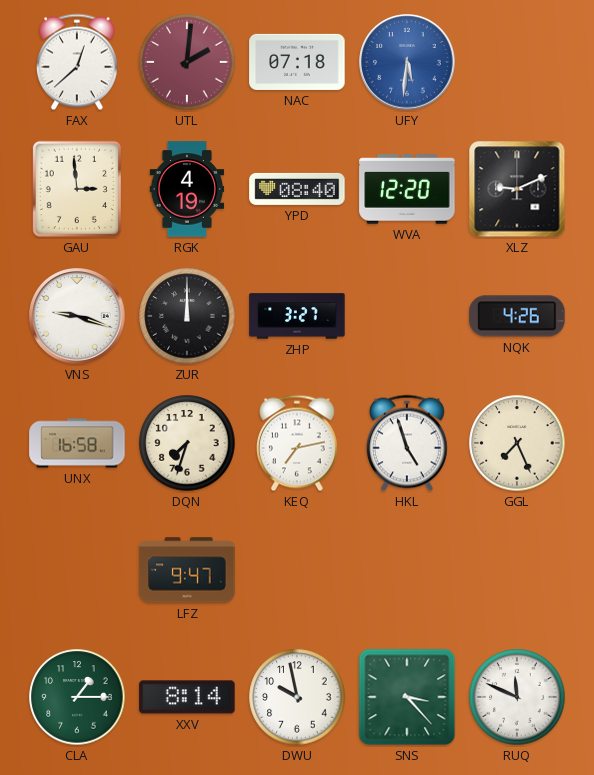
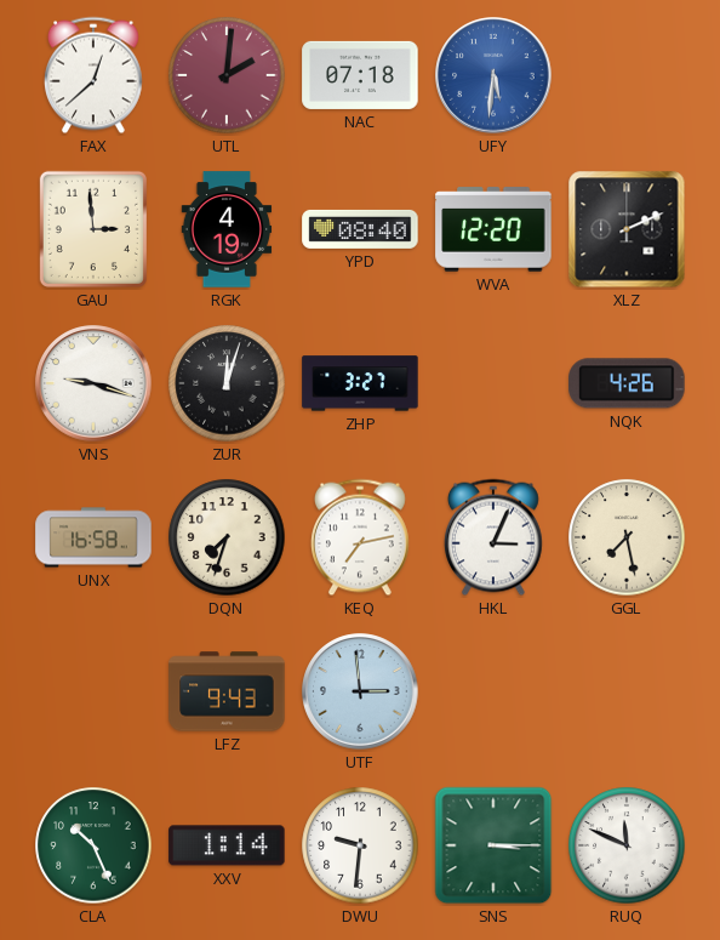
XLZ: 9:11 -> 2:11
ZUR: 12:00 -> 12:03
HKL: 4:57 -> 3:04
GGL: 7:26 -> 7:28
LFZ: 9:47 -> 9:43
UTF: none -> 2:59
CLA: 1:15 -> 10:26
XXV: 8:14 -> 1:14
DWU: 9:58 -> 9:31
SNS: 3:23 -> 3:15
